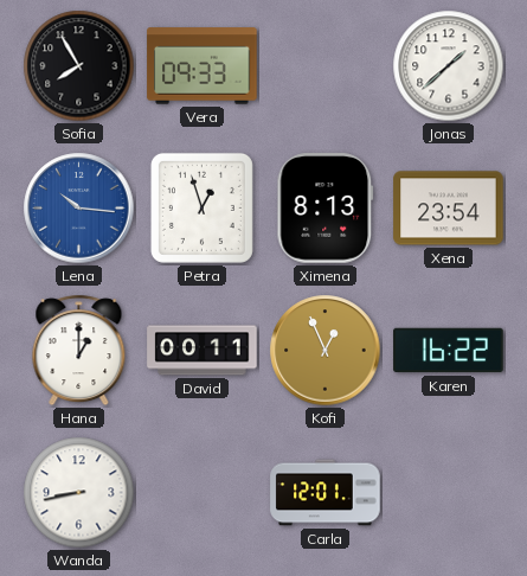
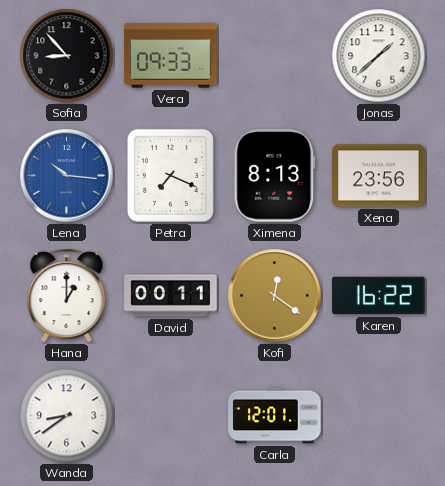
Sofia: 7:55 -> 8:53
Petra: 12:57 -> 7:19
Xena: 23:54 -> 23:56
Kofi: 12:56 -> 12:21
Wanda: 8:43 -> 8:39
